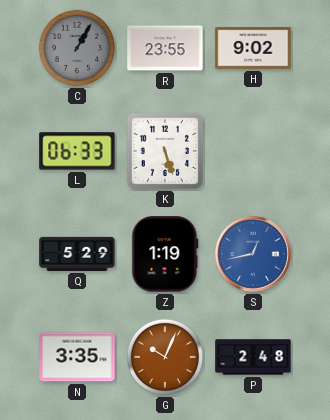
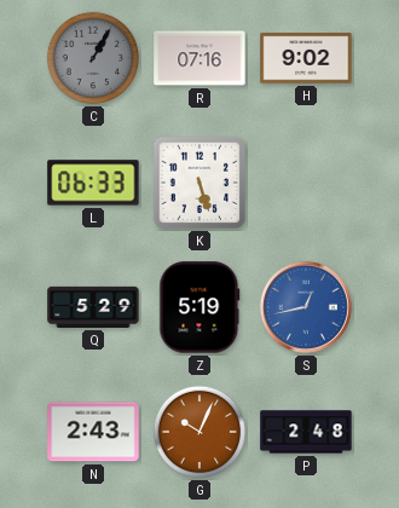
R: 23:55 -> 07:16
Z: 1:19 -> 5:19
N: 3:35 -> 2:43
